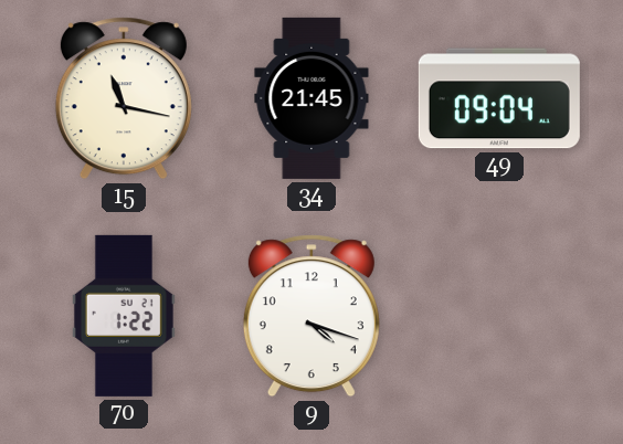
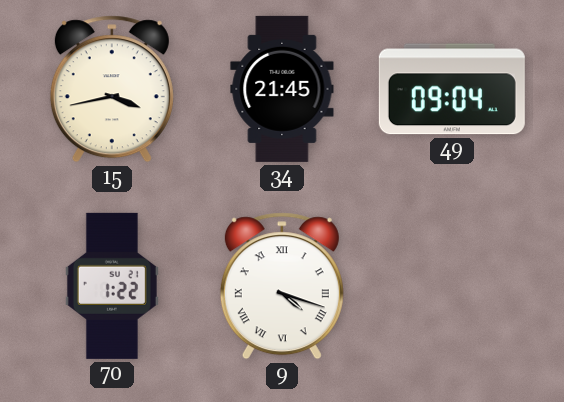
15: 11:17 -> 3:43
9 numerals: Arabic -> Roman
